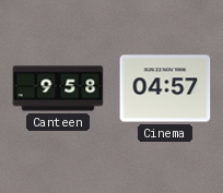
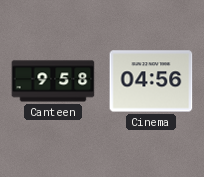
Cinema: 04:57 -> 04:56
